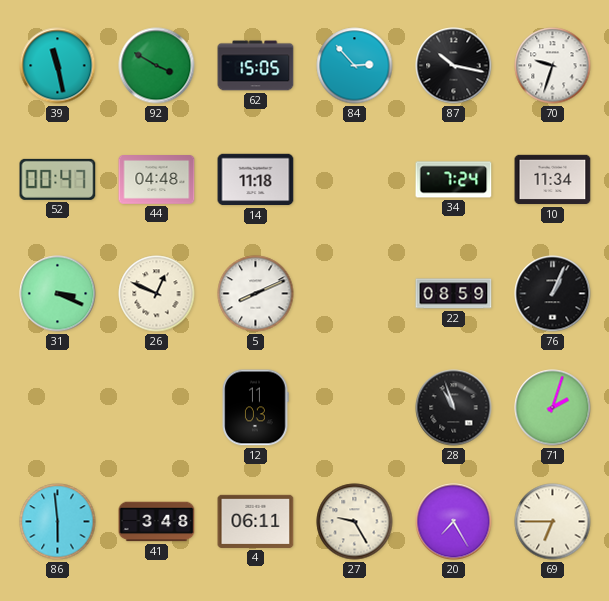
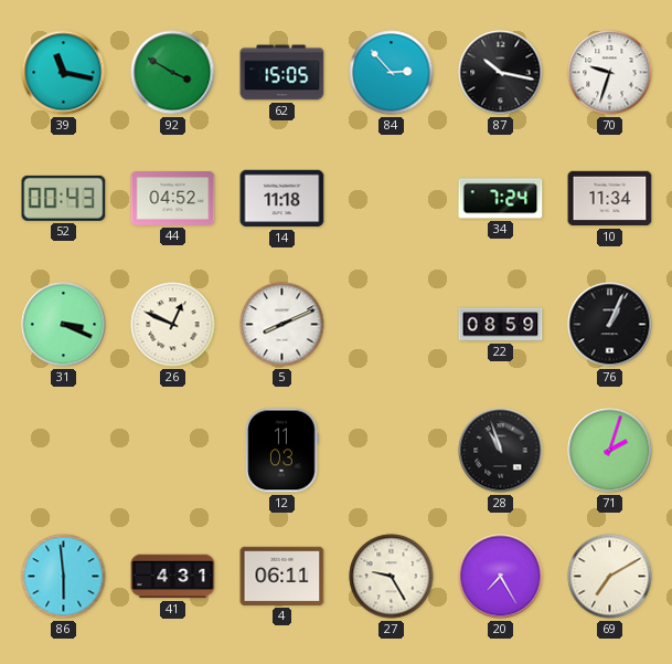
39: 11:28 -> 11:17
52: 00:47 -> 00:43
44: 04:48 -> 04:52
41: 3:48 -> 4:31
69: 6:45 -> 7:10
